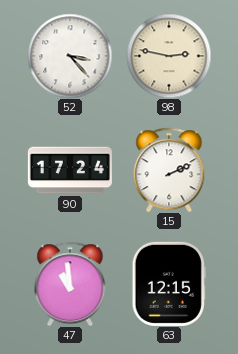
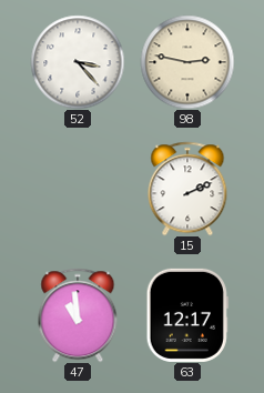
90: 17:24 -> none
63: 12:15 -> 12:17
